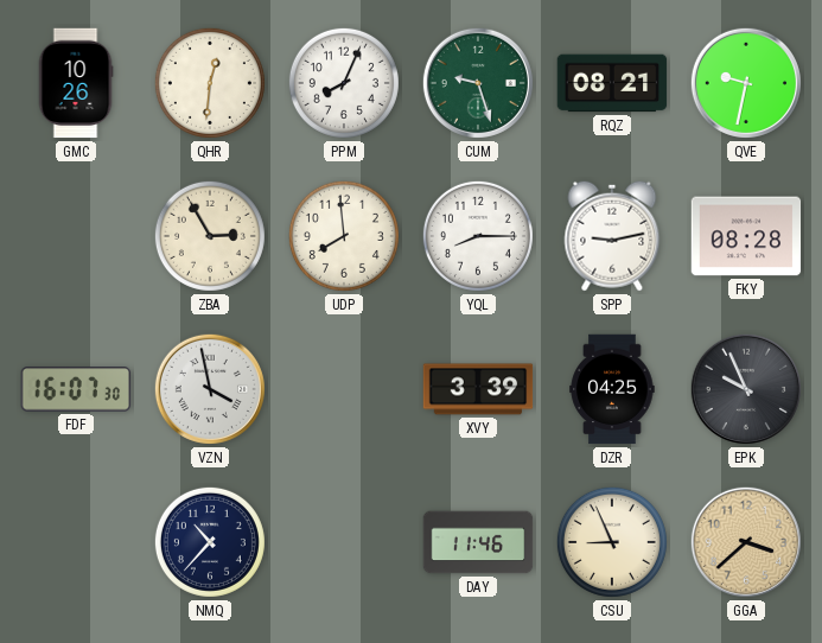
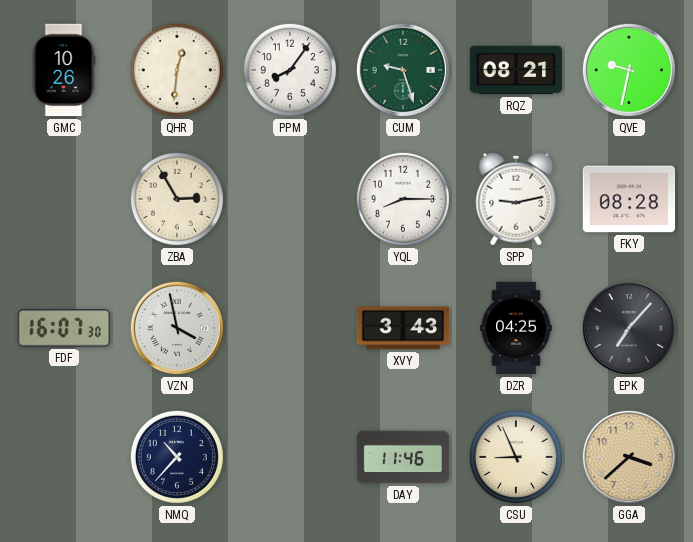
PPM: 8:04 -> 8:06
UDP: 7:59 -> none
XVY: 3:39 -> 3:43
EPK: 9:56 -> 7:07
